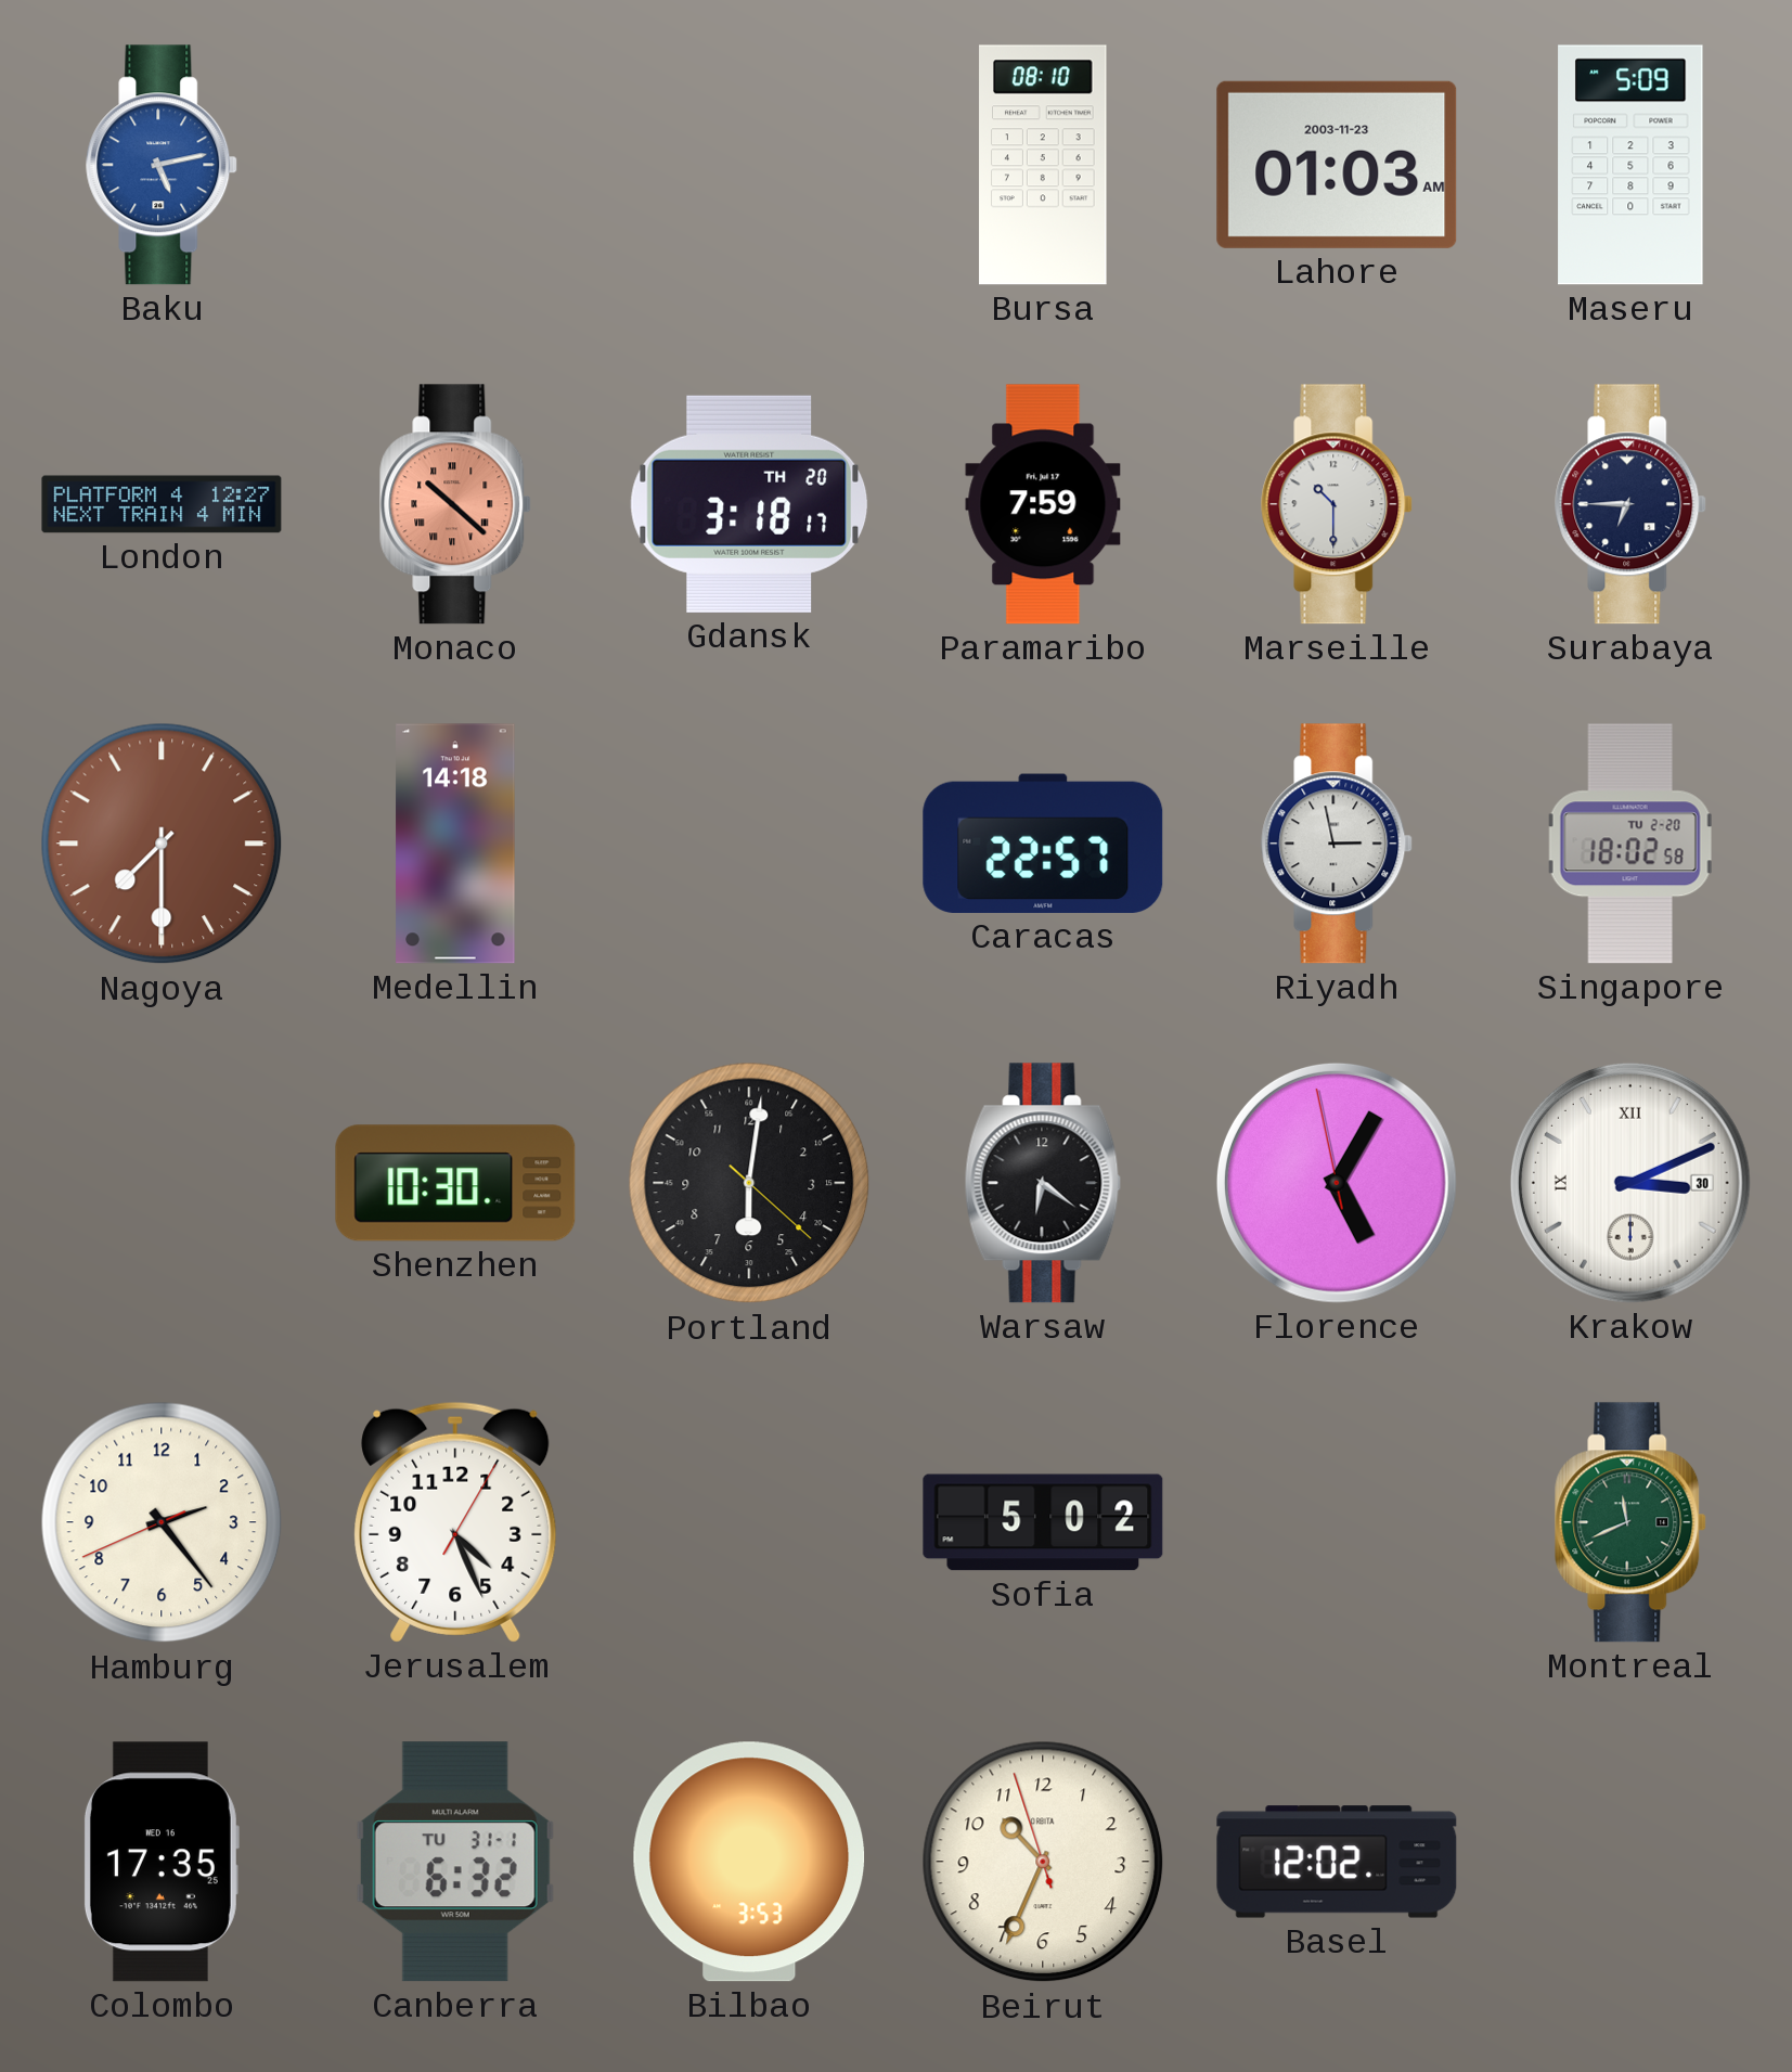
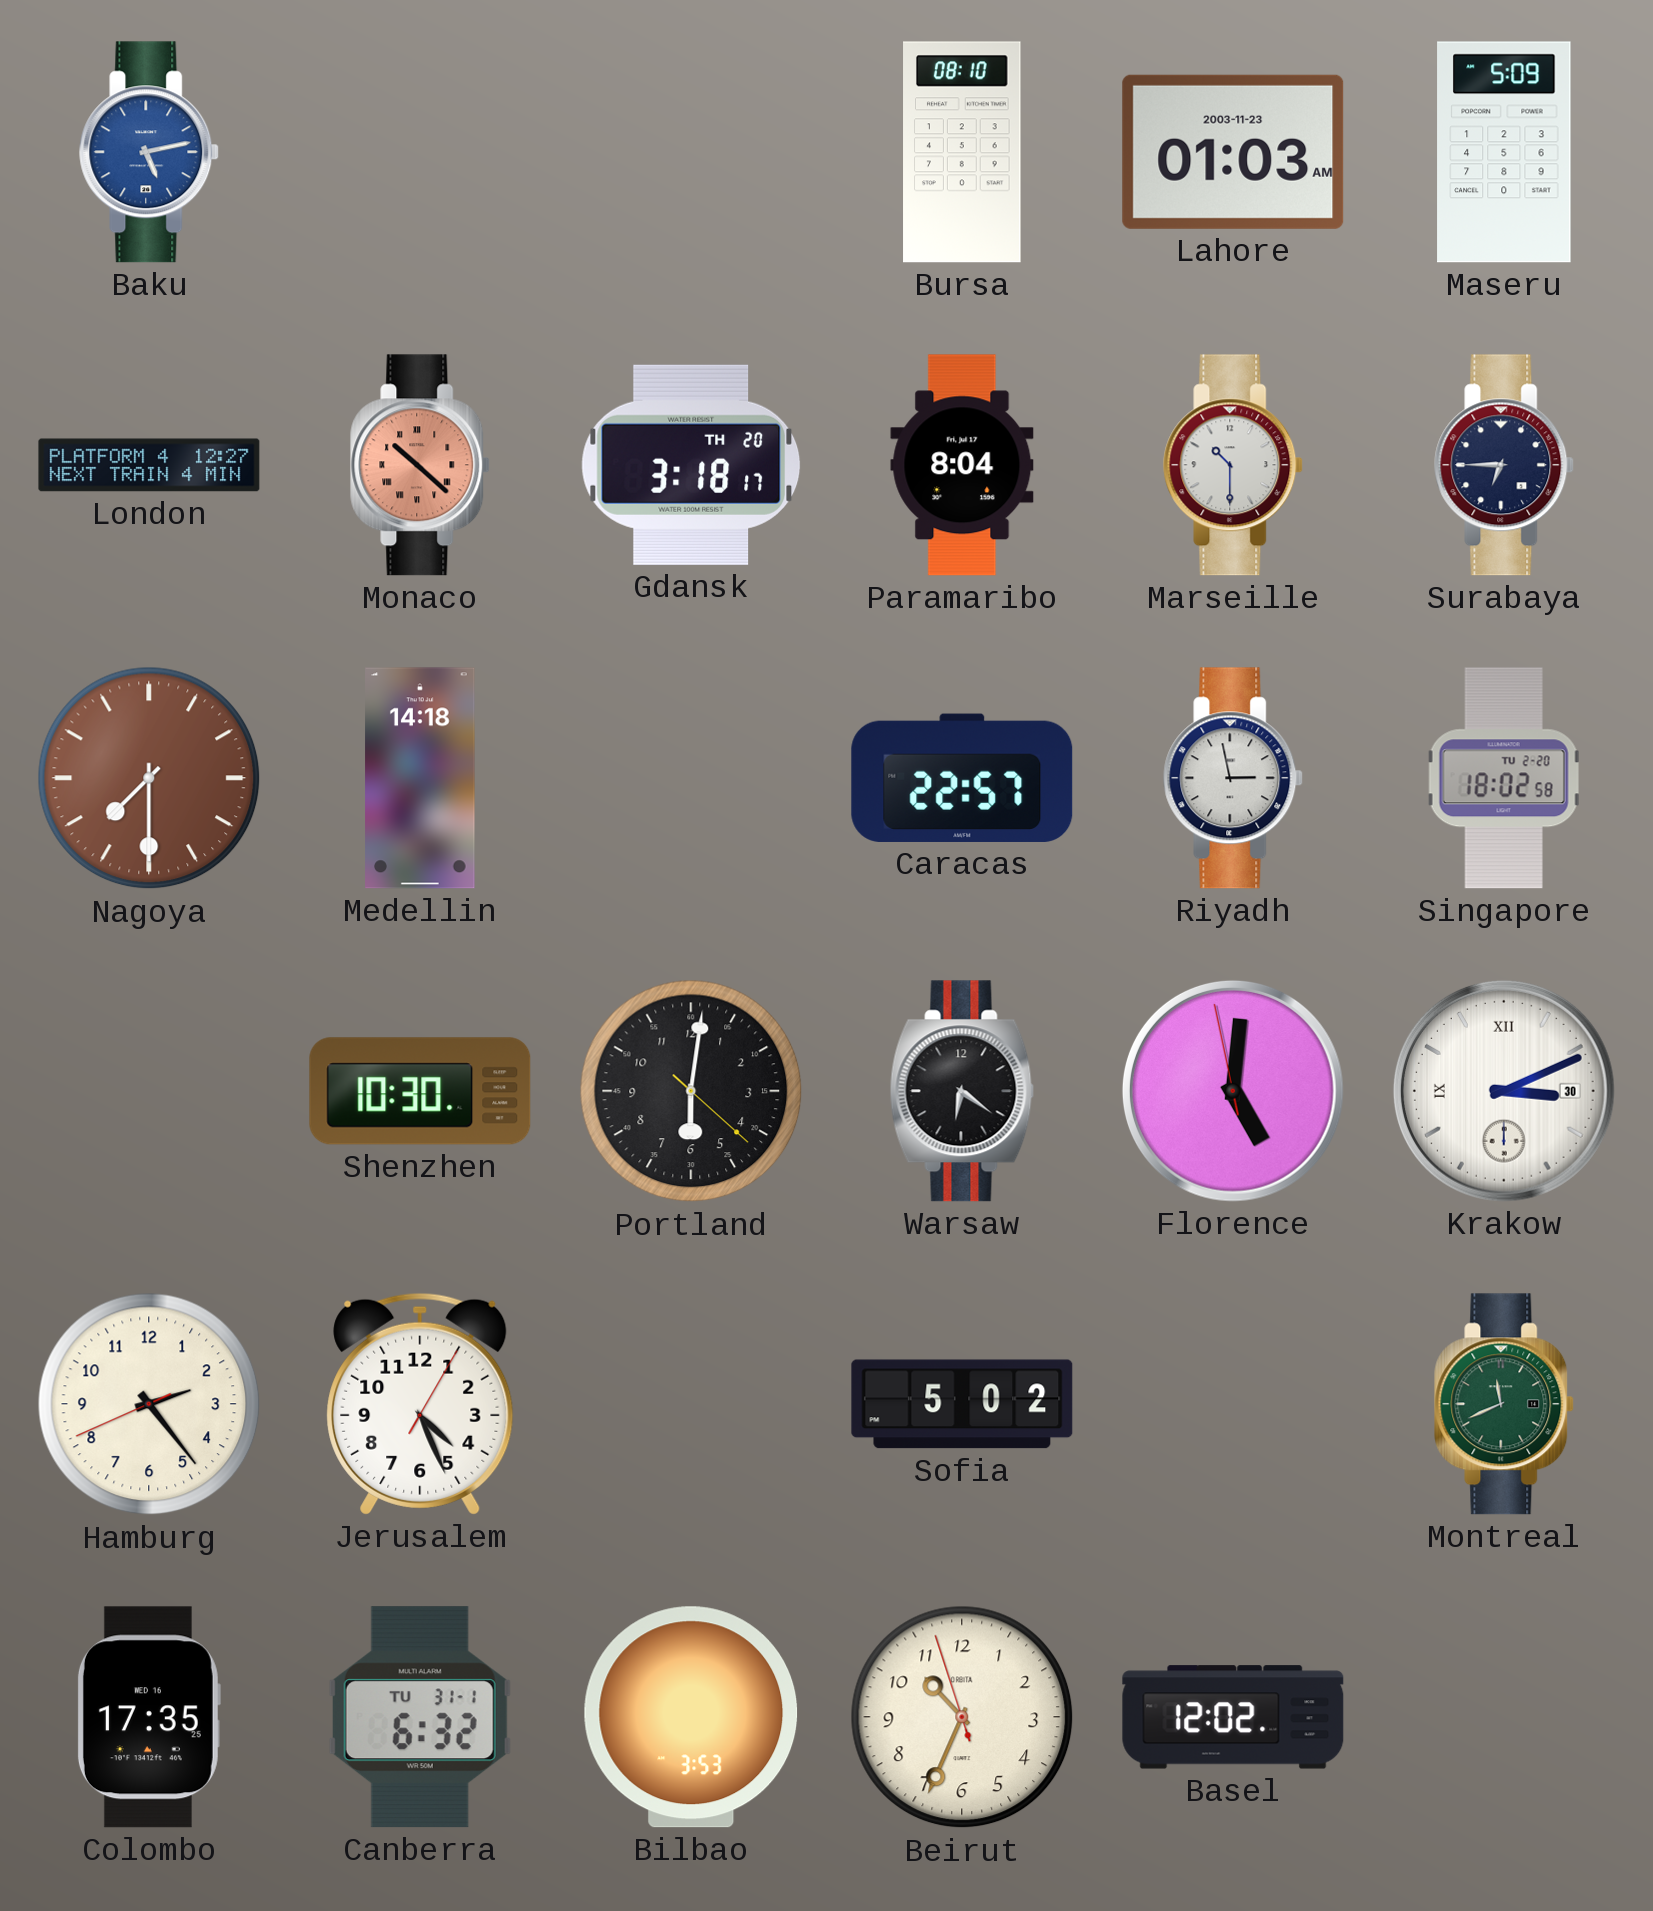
Paramaribo: 7:59 -> 8:04
Florence: 5:04 -> 5:00
